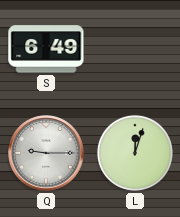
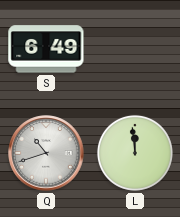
Q: 9:15 -> 10:42
L: 12:03 -> 11:59
